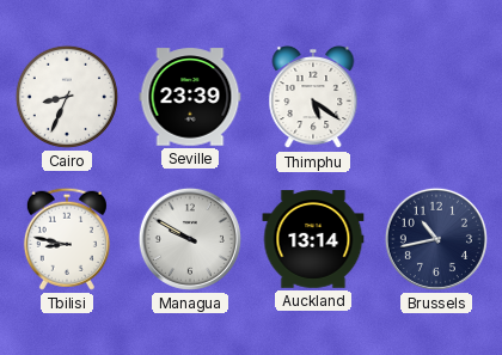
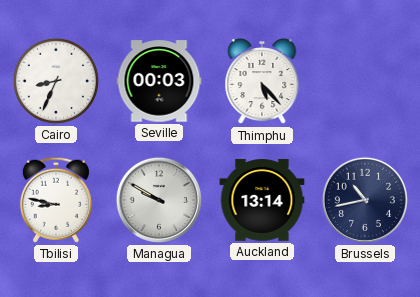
Seville: 23:39 -> 00:03
Thimphu: 5:21 -> 5:23
